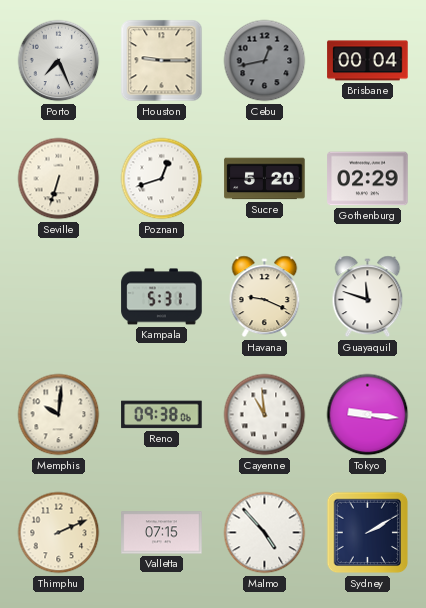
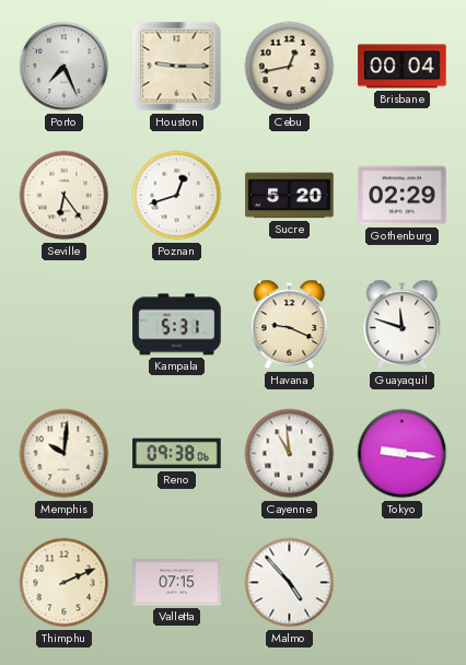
Cebu dial: grey -> cream
Seville: 6:33 -> 6:24
Sydney: 2:10 -> none
